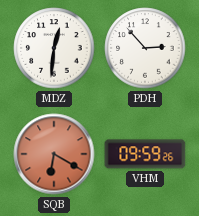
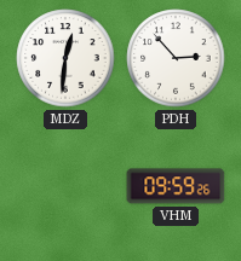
SQB: 6:20 -> none
